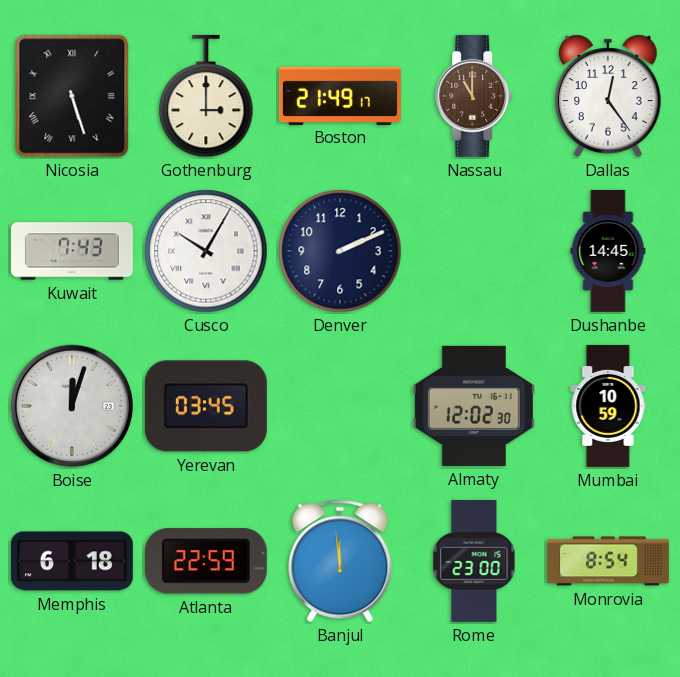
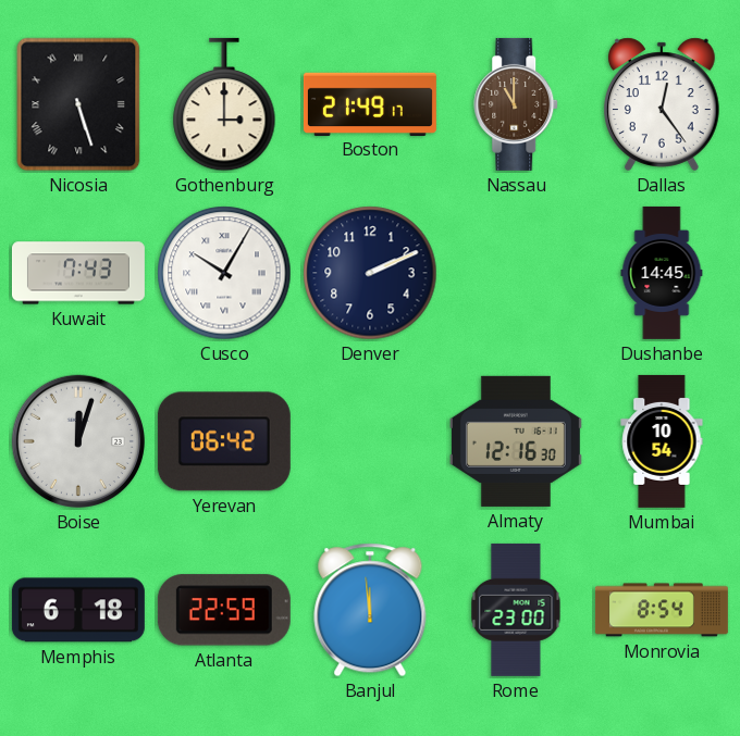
Yerevan: 03:45 -> 06:42
Almaty: 12:02 -> 12:16
Mumbai: 10:59 -> 10:54
